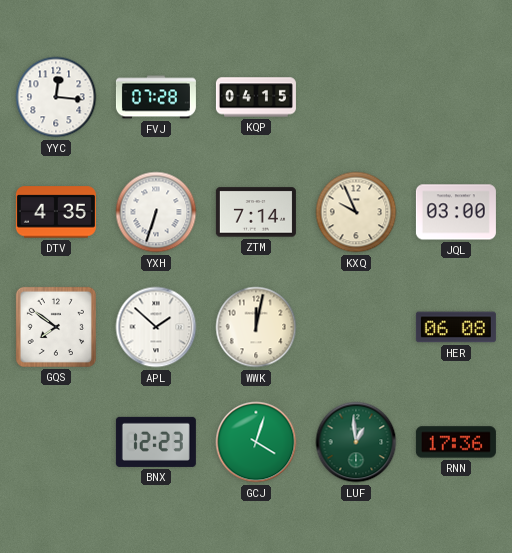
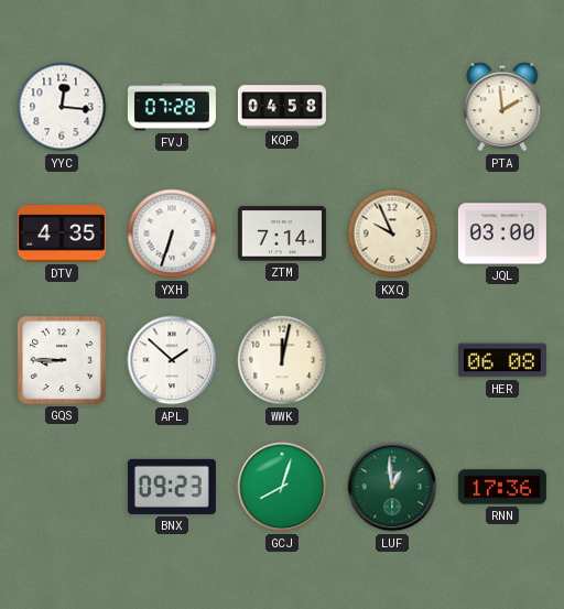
KQP: 04:15 -> 04:58
PTA: none -> 1:59
GQS: 7:51 -> 8:45
BNX: 12:23 -> 09:23
GCJ: 4:03 -> 8:03
